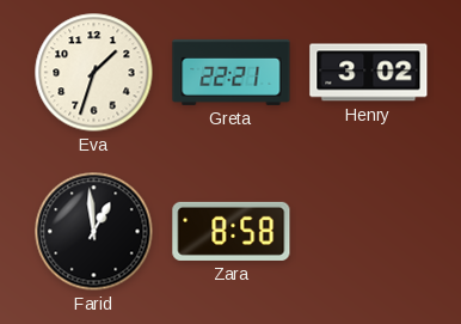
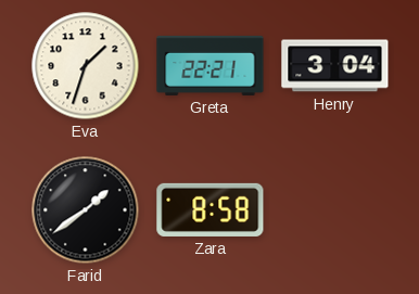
Henry: 3:02 -> 3:04
Farid: 12:59 -> 1:39
